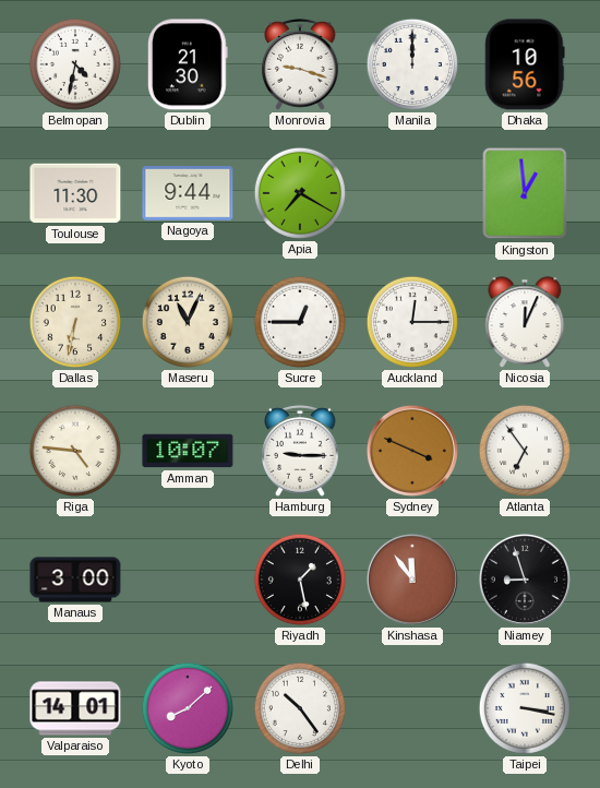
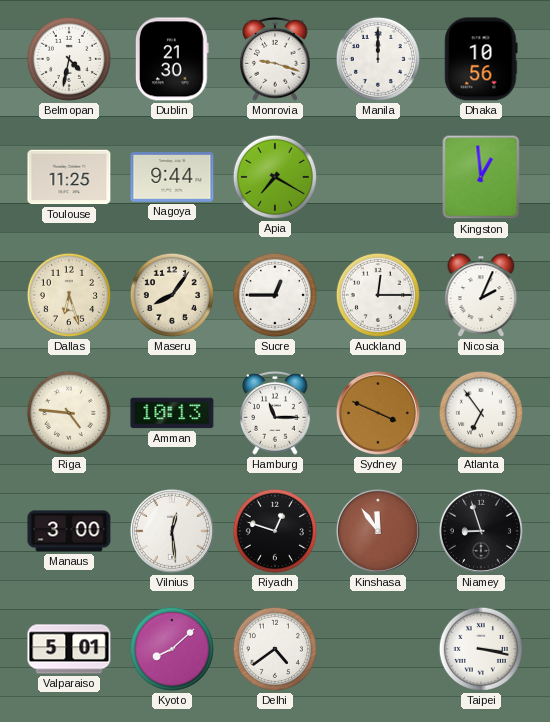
Toulouse: 11:30 -> 11:25
Dallas: 6:32 -> 6:27
Maseru: 11:04 -> 8:06
Nicosia: 12:04 -> 2:04
Amman: 10:07 -> 10:13
Hamburg: 9:15 -> 11:15
Vilnius: none -> 12:29
Riyadh: 1:28 -> 12:48
Valparaiso: 14:01 -> 5:01
Delhi: 10:24 -> 4:39
